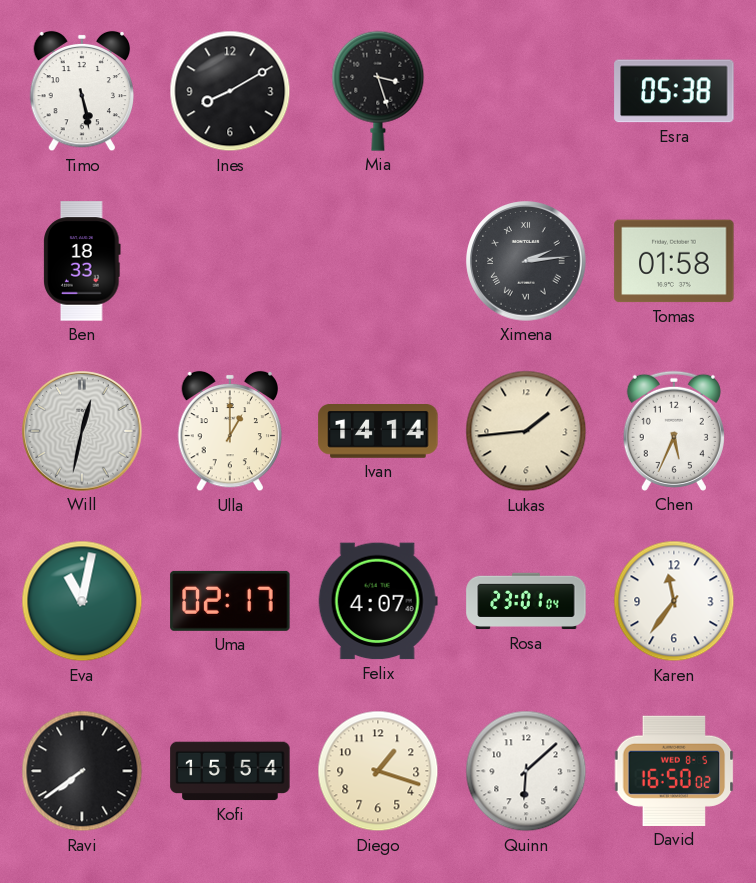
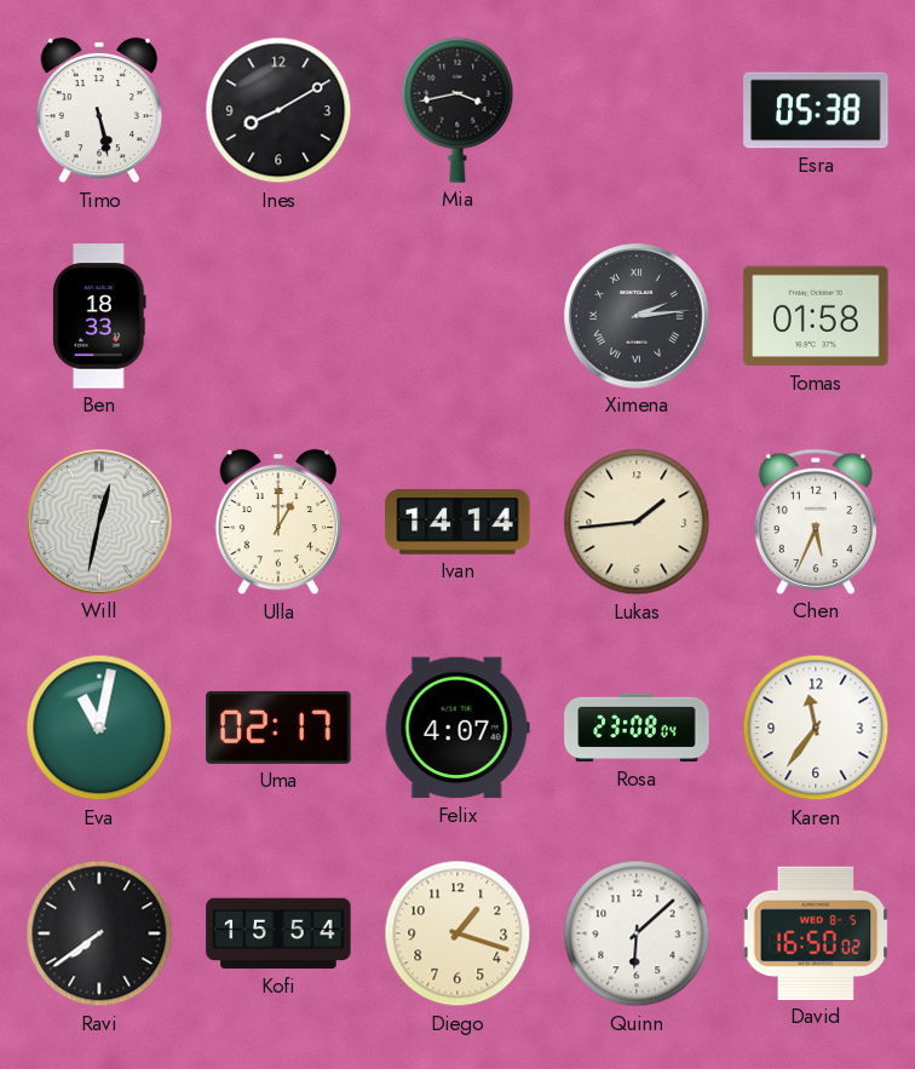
Mia: 3:27 -> 3:43
Rosa: 23:01 -> 23:08
